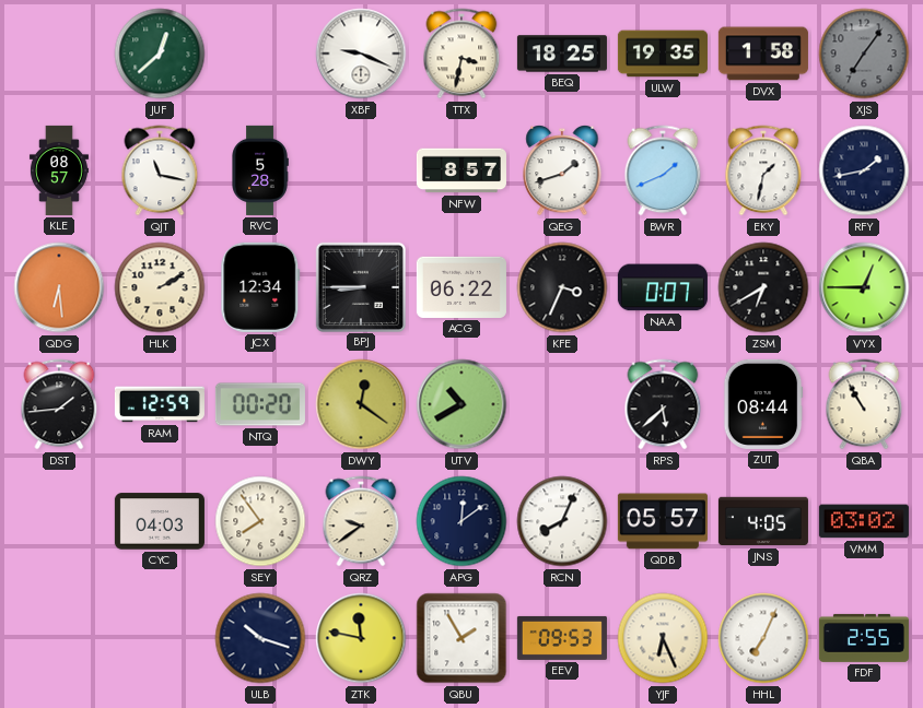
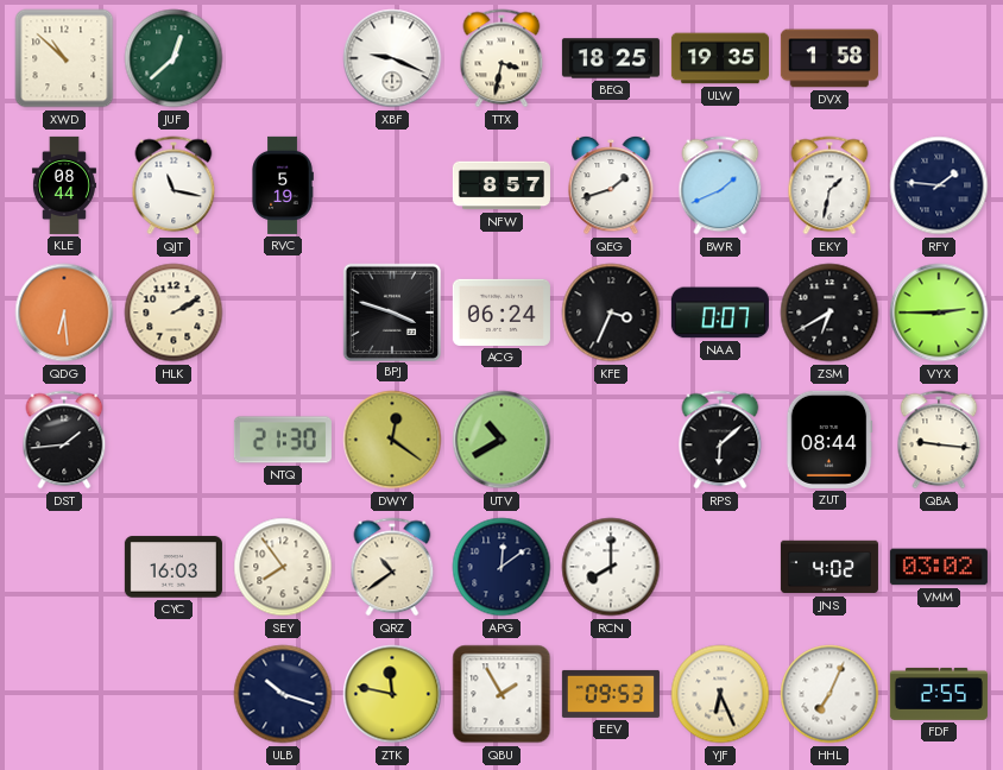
XWD: none -> 10:52
XJS: 7:06 -> none
KLE: 08:57 -> 08:44
RVC: 5:28 -> 5:19
RFY: 1:43 -> 1:46
JCX: 12:34 -> none
BPJ: 8:45 -> 3:48
ACG: 06:22 -> 06:24
VYX: 12:45 -> 2:45
RAM: 12:59 -> none
NTQ: 00:20 -> 21:30
RPS: 5:38 -> 6:08
QBA: 10:55 -> 9:16
CYC: 04:03 -> 16:03
QRZ: 9:39 -> 10:39
RCN: 8:04 -> 8:00
QDB: 05:57 -> none
JNS: 4:05 -> 4:02
